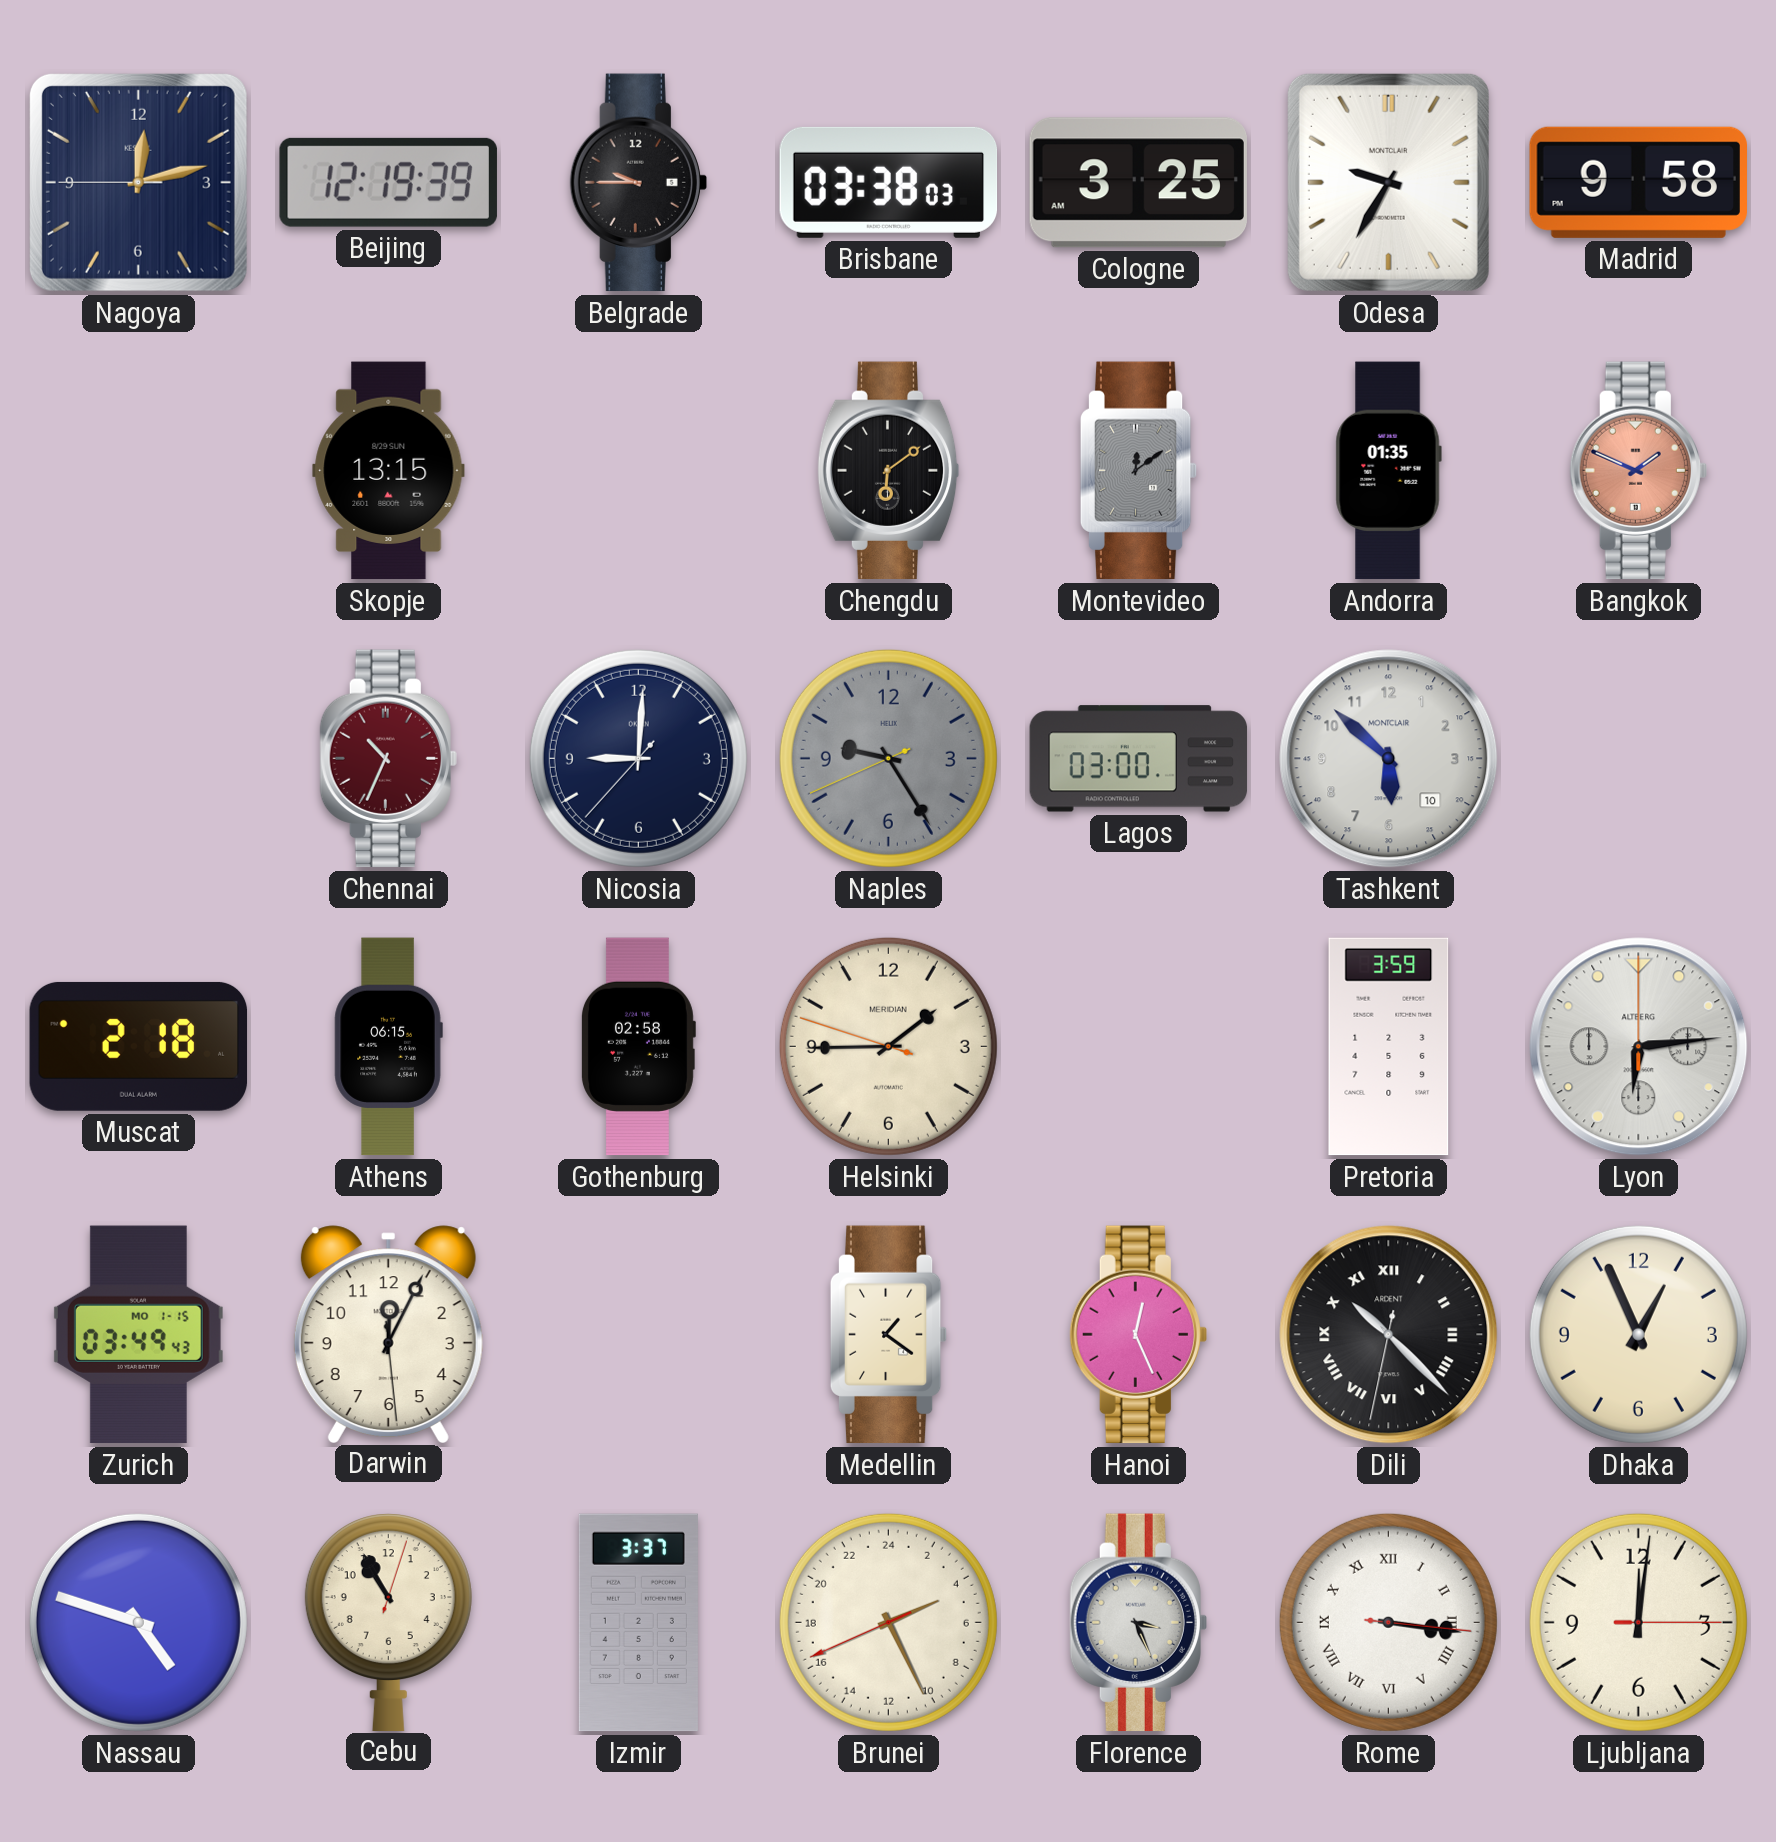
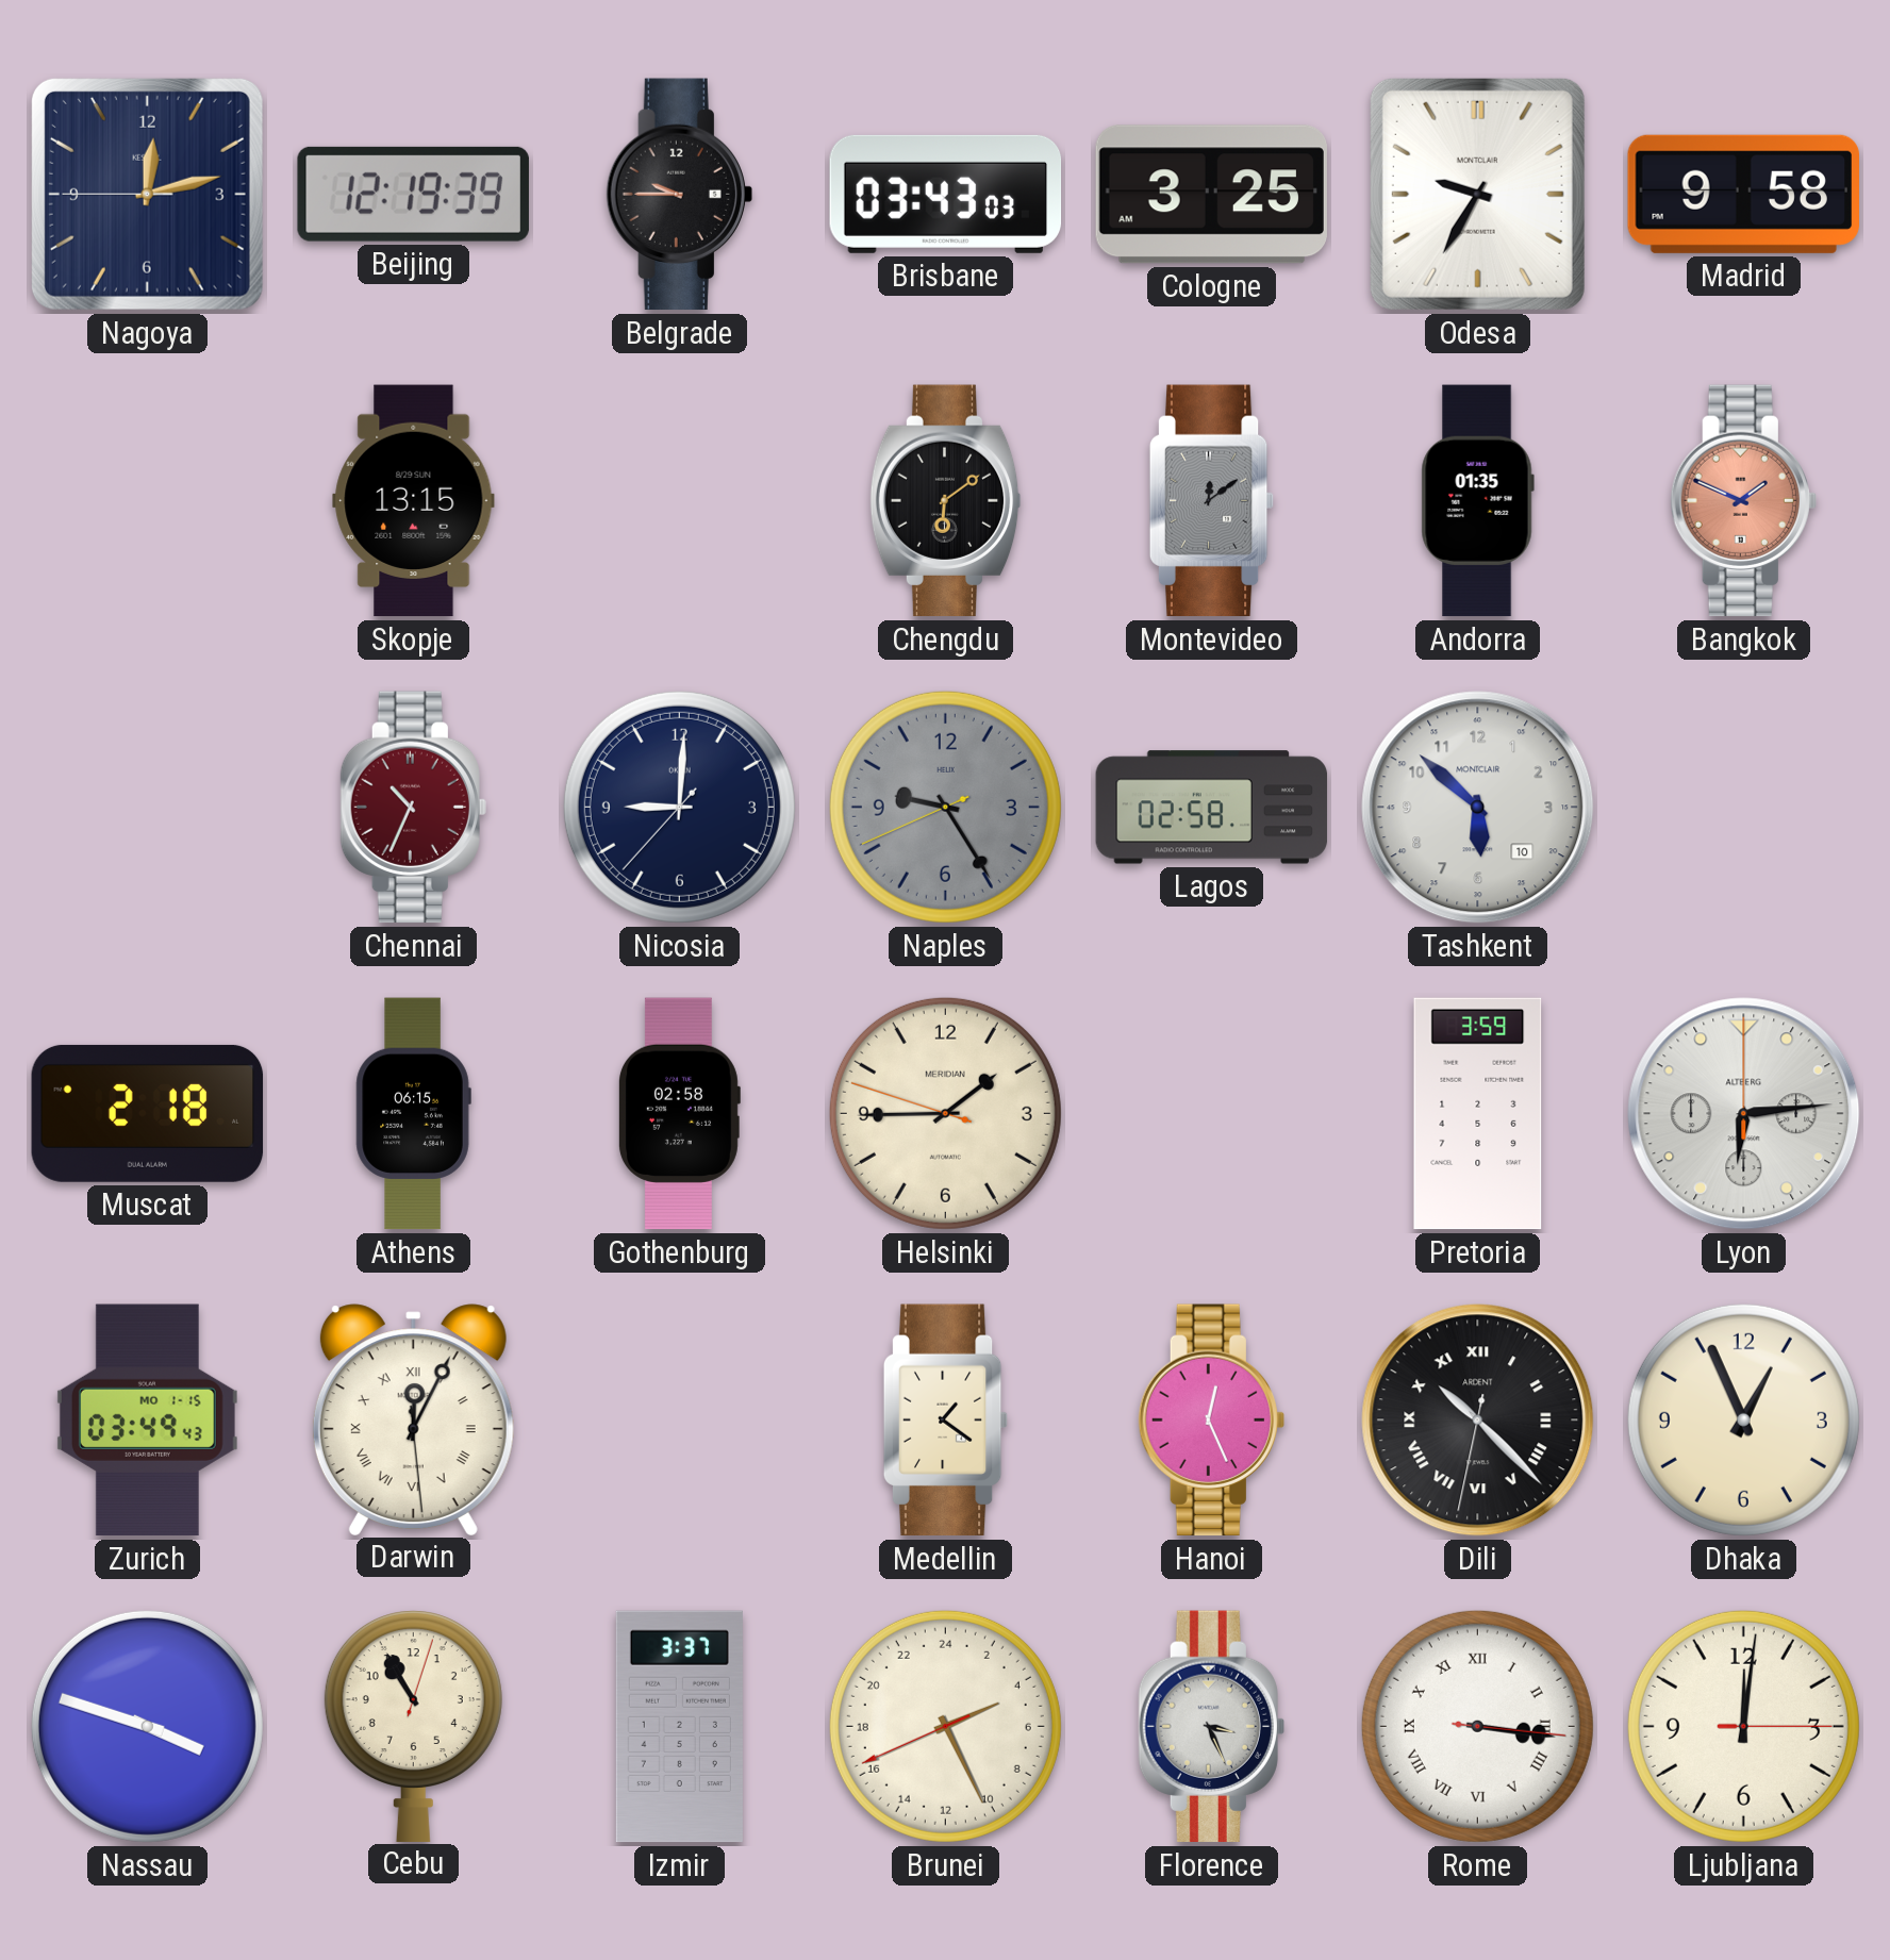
Brisbane: 03:38 -> 03:43
Lagos: 03:00 -> 02:58
Darwin numerals: Arabic -> Roman
Nassau: 4:48 -> 3:48
